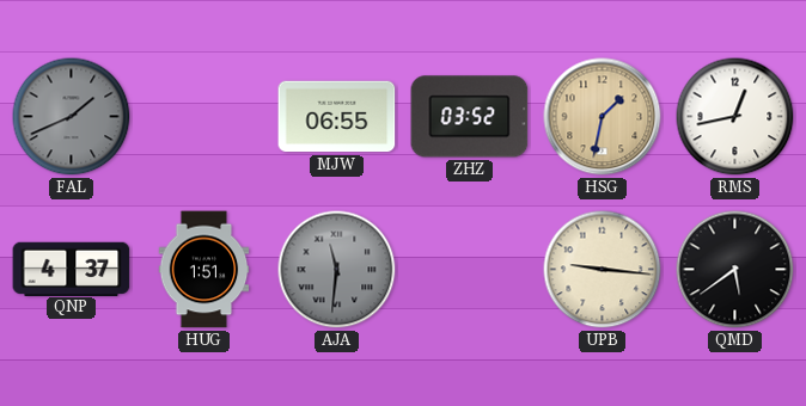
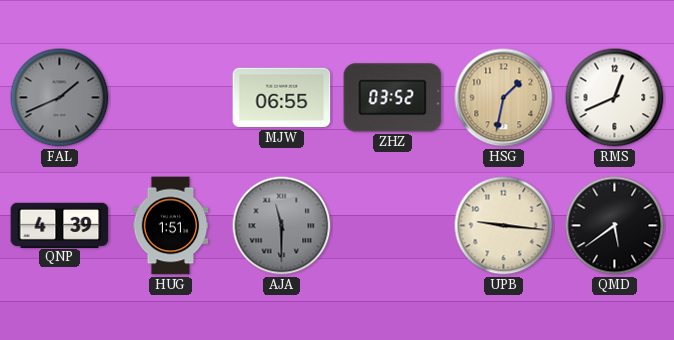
RMS: 12:43 -> 12:41
QNP: 4:37 -> 4:39
AJA: 11:31 -> 11:30
